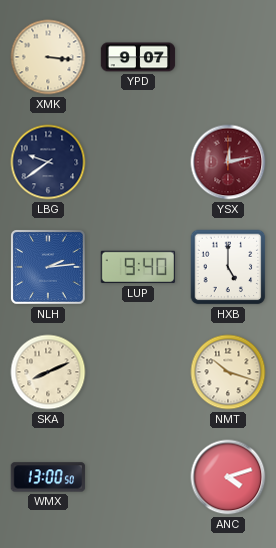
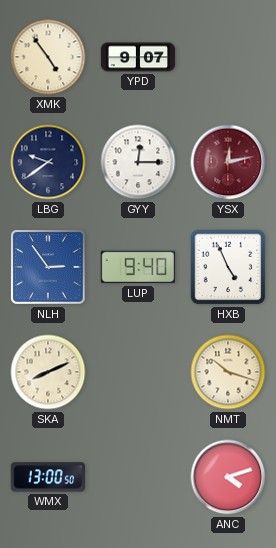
XMK: 3:16 -> 4:54
GYY: none -> 12:15
NLH: 2:14 -> 2:54
HXB: 5:00 -> 4:56
